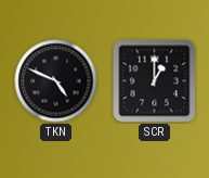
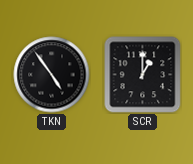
TKN: 4:49 -> 4:54
